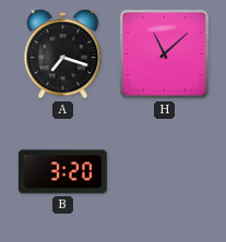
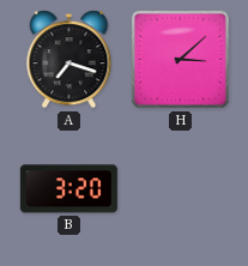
H: 11:08 -> 3:08
